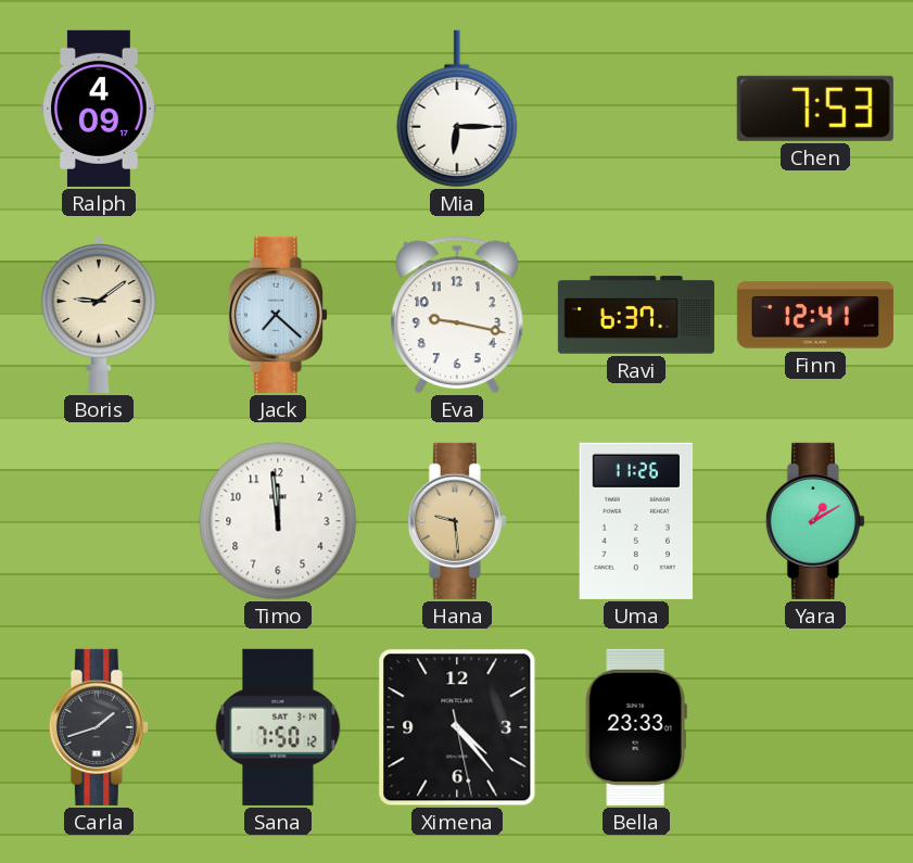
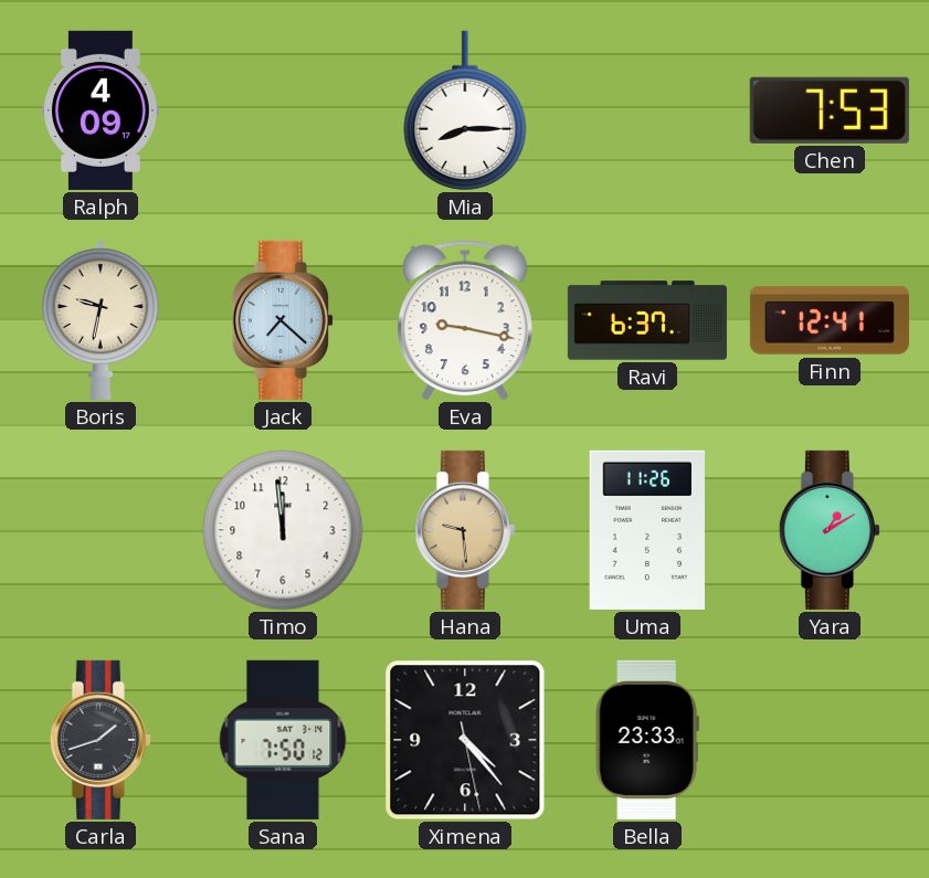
Mia: 6:15 -> 8:15
Boris: 9:09 -> 9:32
